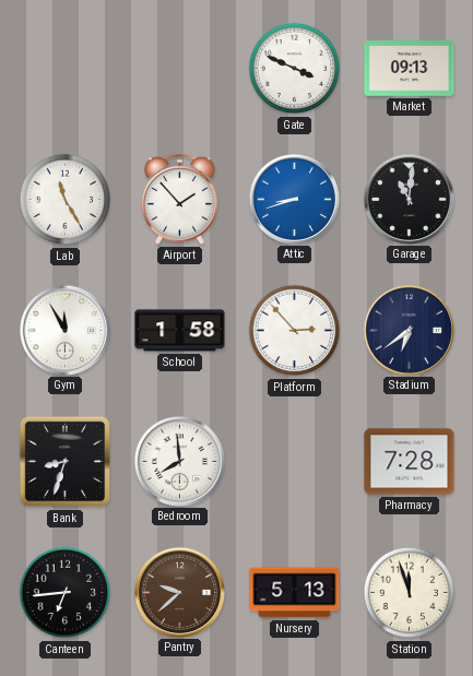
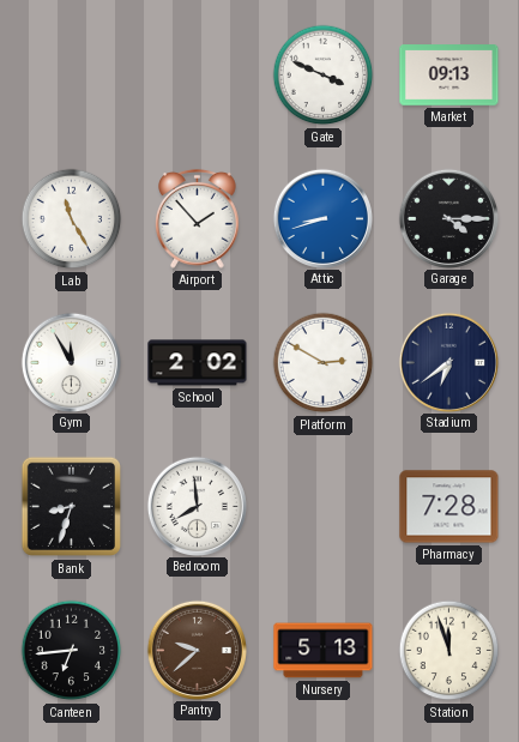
Garage: 11:01 -> 4:15
School: 1:58 -> 2:02
Platform: 2:53 -> 2:50
